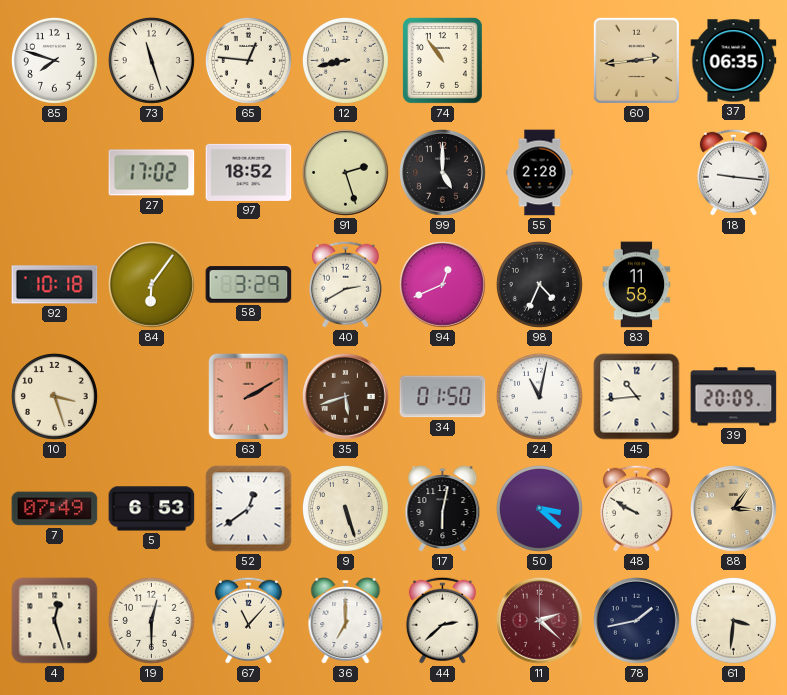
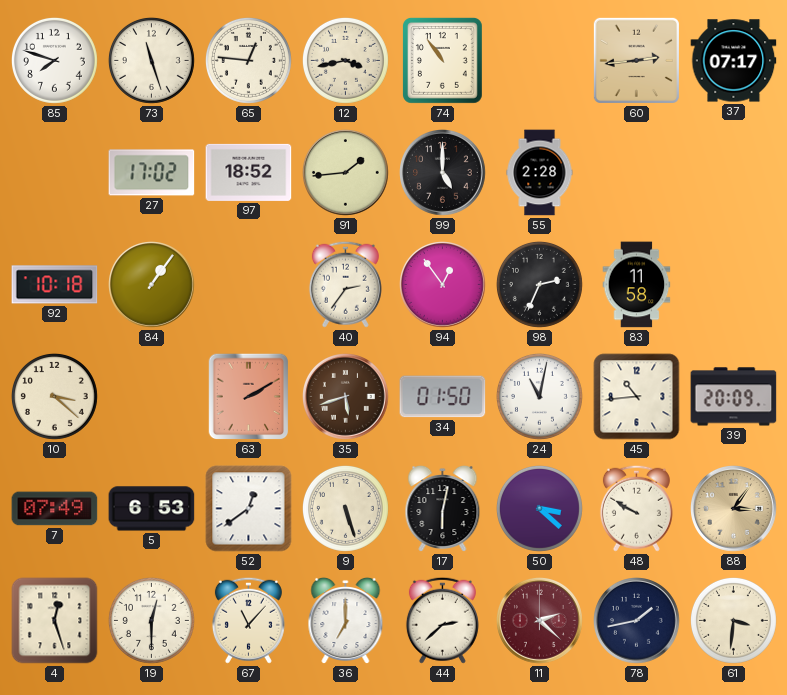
12: 8:43 -> 3:43
37: 06:35 -> 07:17
91: 2:27 -> 1:44
18: 9:16 -> none
84: 6:06 -> 1:06
58: 3:29 -> none
40: 2:40 -> 2:36
94: 12:41 -> 12:54
98: 4:34 -> 2:34
10: 3:27 -> 3:22
